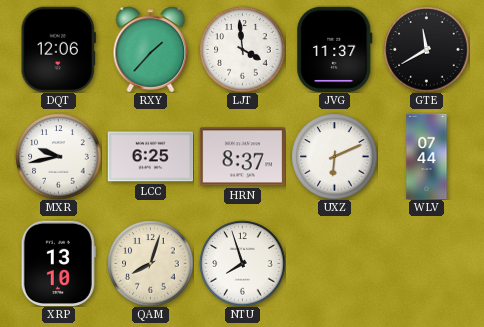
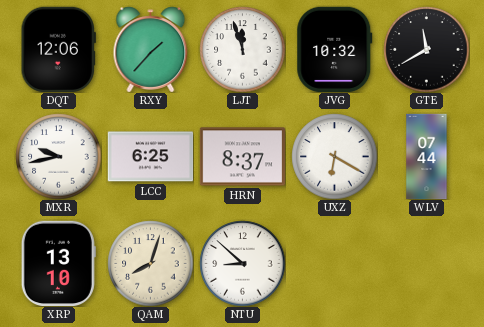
LJT: 3:59 -> 11:57
JVG: 11:37 -> 10:32
UXZ: 6:11 -> 6:20
NTU: 7:57 -> 8:52
